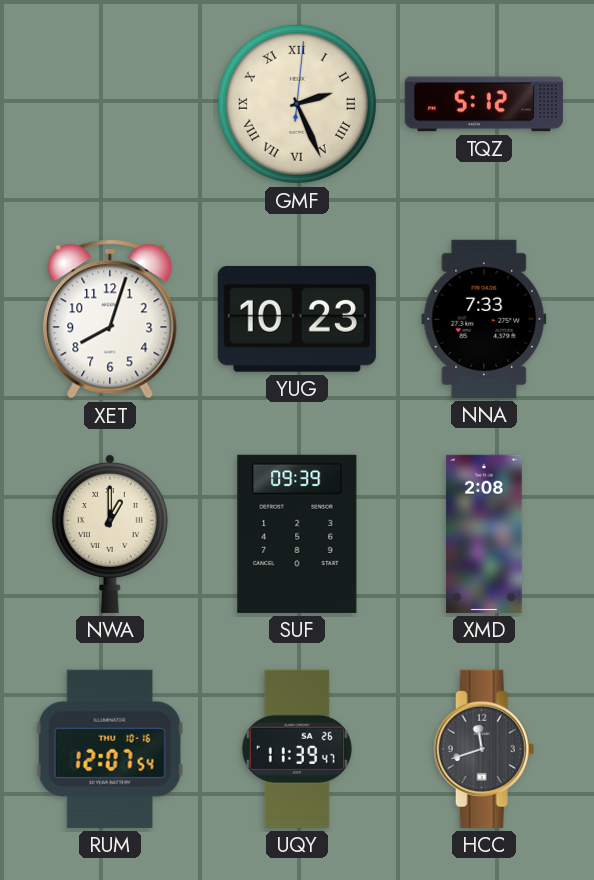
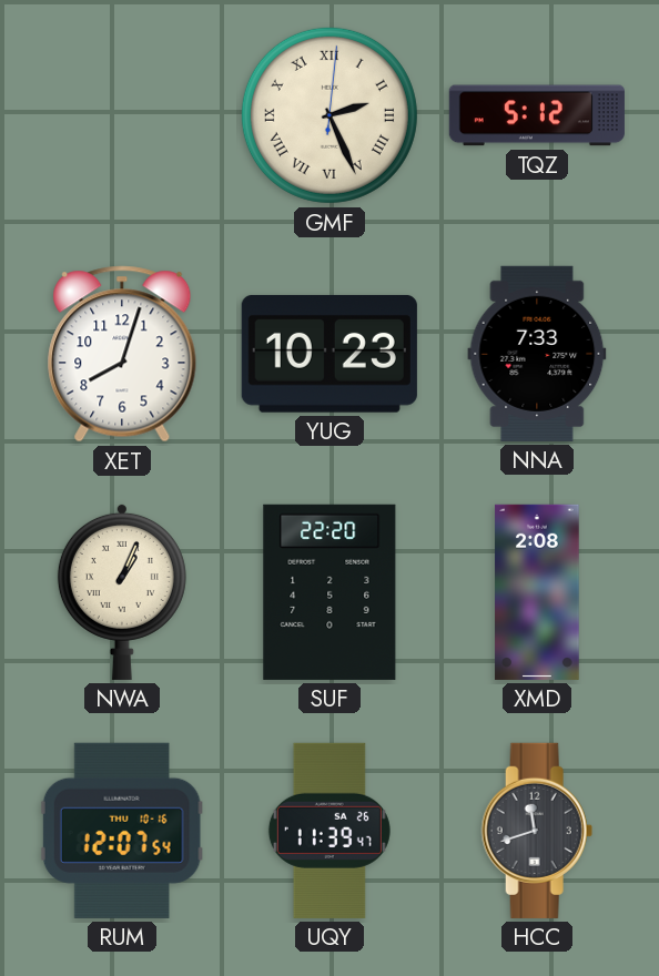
NWA: 1:00 -> 1:04
SUF: 09:39 -> 22:20
